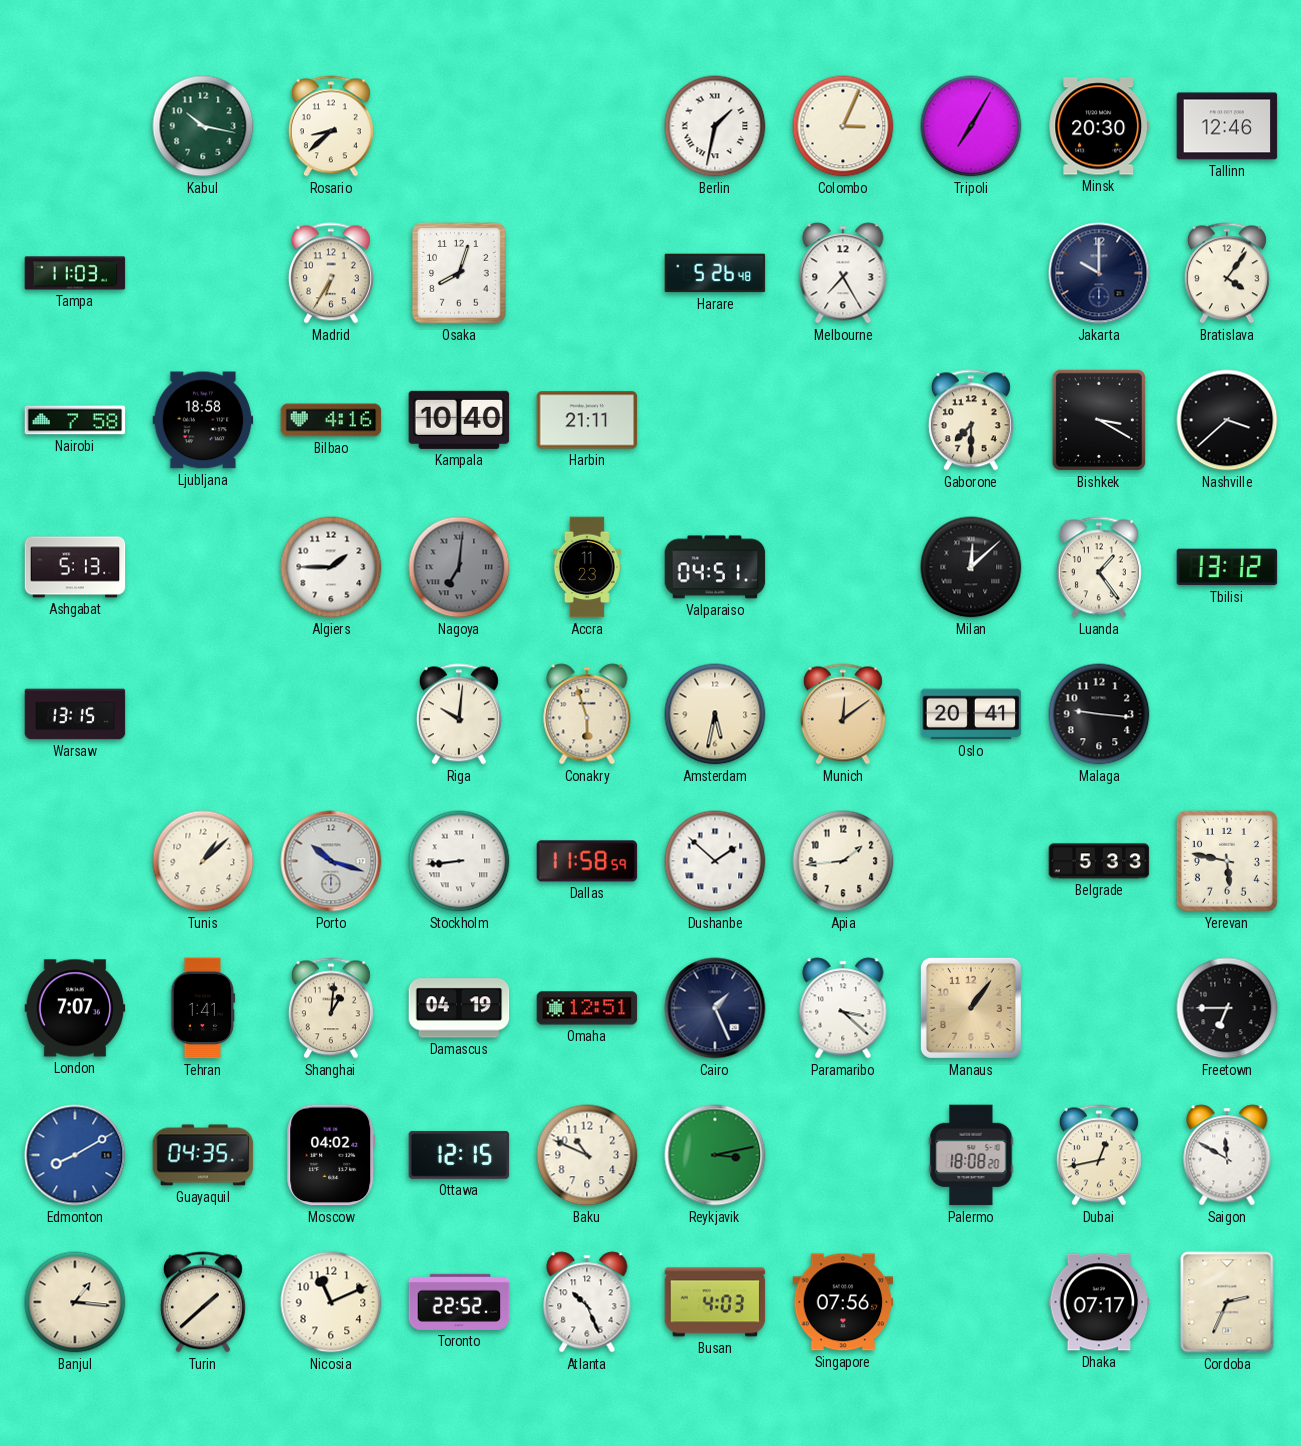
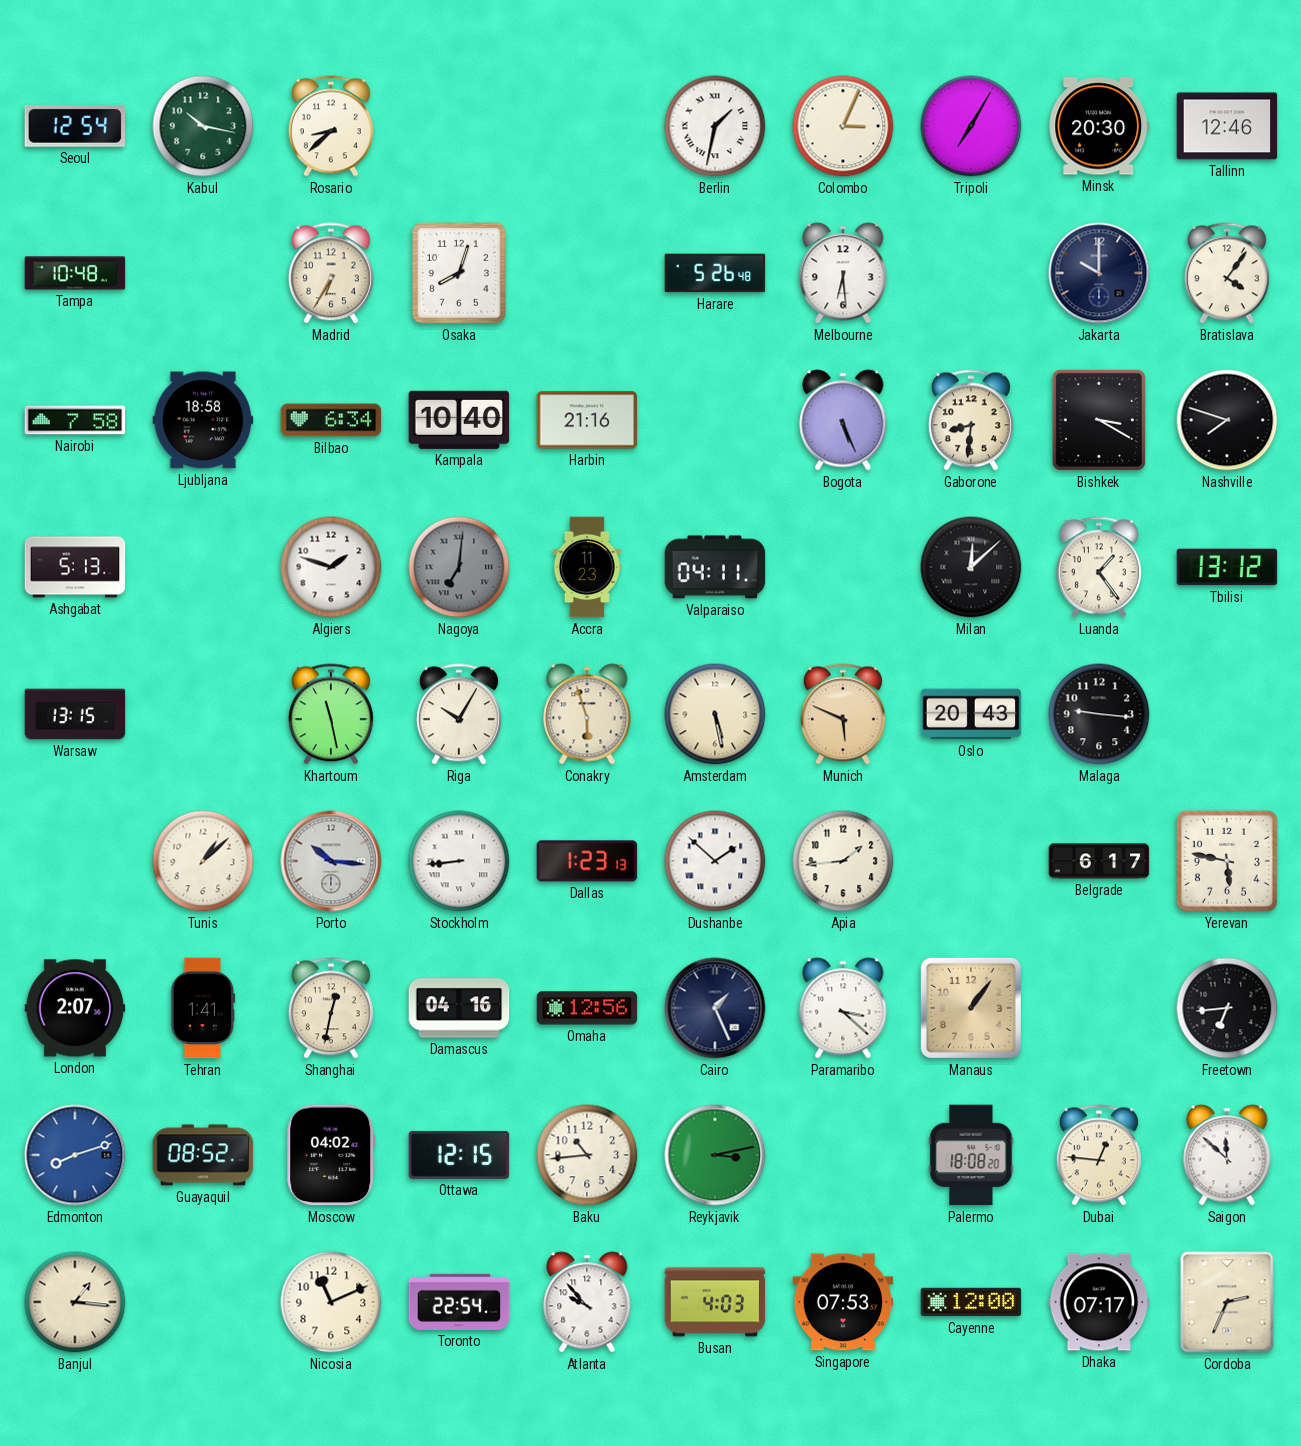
Seoul: none -> 12:54
Tampa: 11:03 -> 10:48
Melbourne: 7:25 -> 6:29
Bilbao: 4:16 -> 6:34
Harbin: 21:11 -> 21:16
Bogota: none -> 5:26
Gaborone: 7:30 -> 8:31
Nashville: 3:38 -> 7:48
Algiers: 1:45 -> 1:48
Valparaiso: 04:51 -> 04:11
Khartoum: none -> 11:28
Riga: 10:01 -> 10:05
Amsterdam: 5:32 -> 5:28
Munich: 12:09 -> 5:49
Oslo: 20:41 -> 20:43
Porto: 10:18 -> 10:16
Dallas: 11:58 -> 1:23
Belgrade: 5:33 -> 6:17
London: 7:07 -> 2:07
Shanghai: 1:01 -> 12:32
Damascus: 04:19 -> 04:16
Omaha: 12:51 -> 12:56
Freetown: 6:45 -> 6:44
Edmonton: 8:10 -> 8:12
Guayaquil: 04:35 -> 08:52
Baku: 10:49 -> 10:44
Dubai: 12:43 -> 12:46
Saigon: 11:50 -> 11:52
Turin: 1:38 -> none
Toronto: 22:52 -> 22:54
Atlanta: 10:26 -> 9:53
Singapore: 07:56 -> 07:53
Cayenne: none -> 12:00
